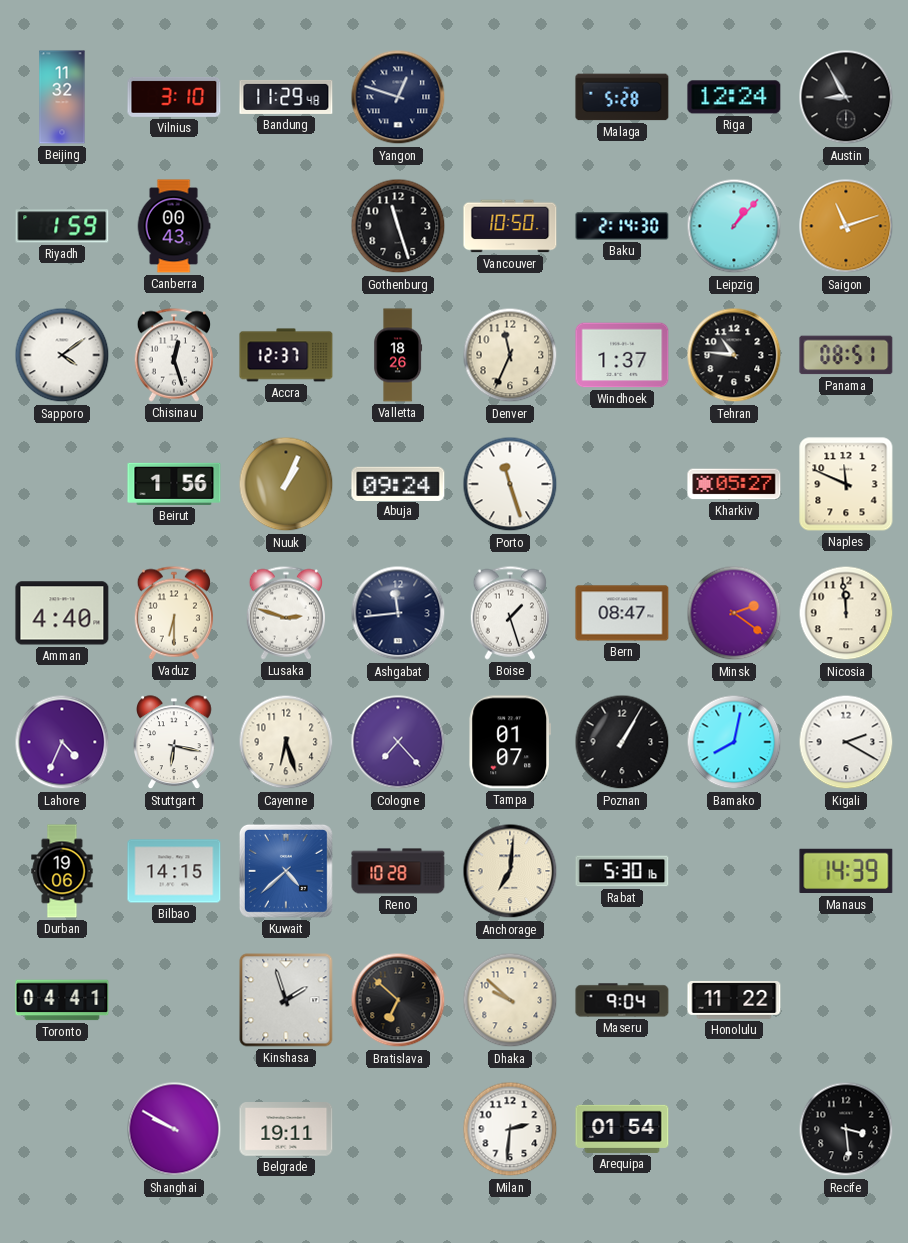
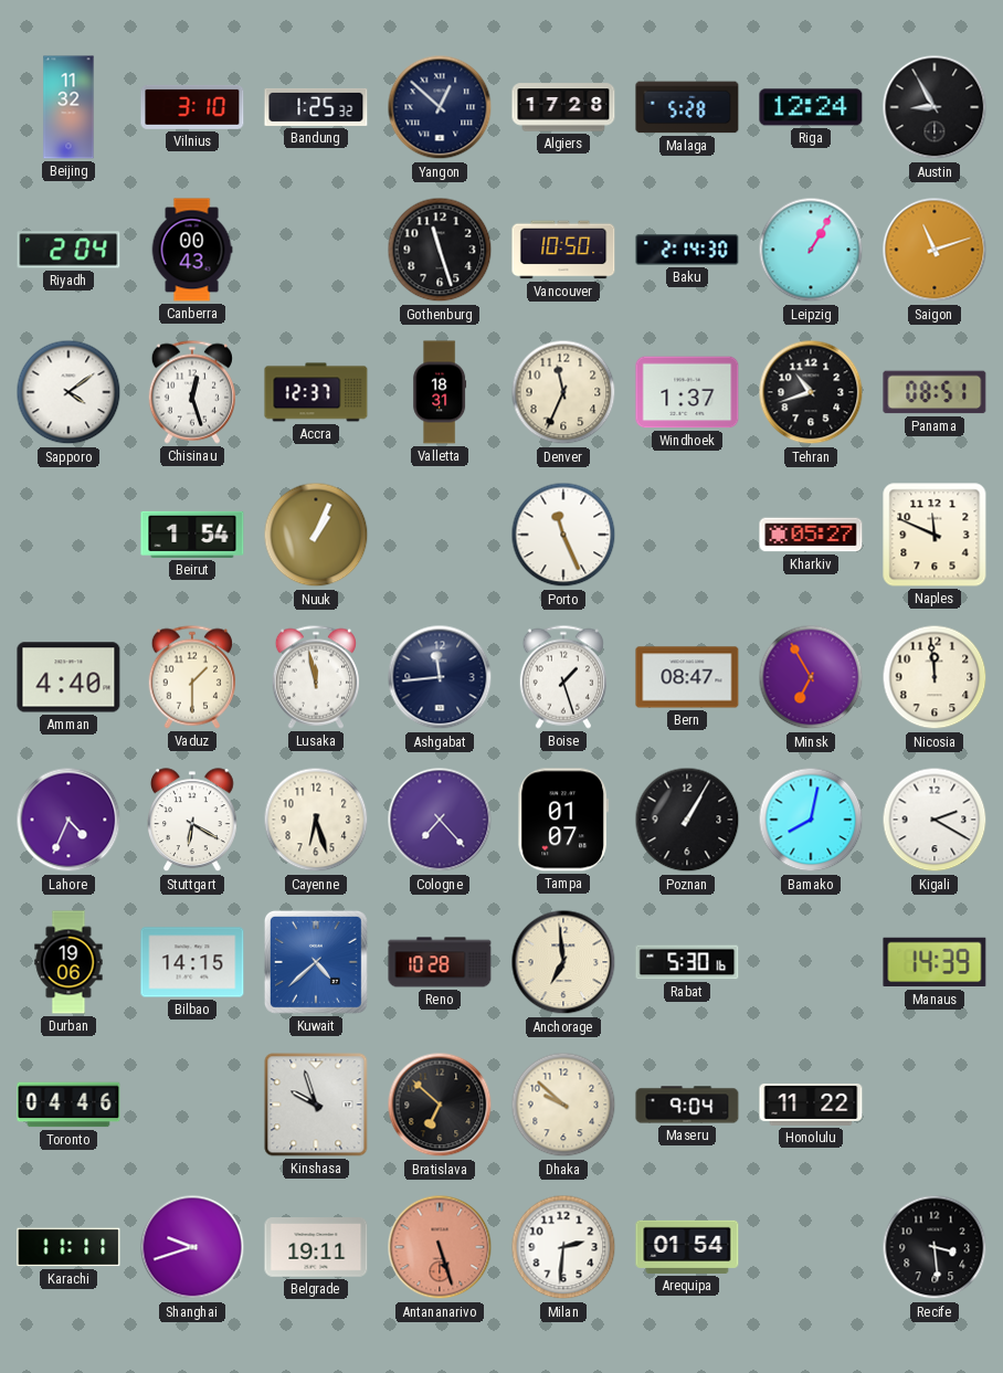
Bandung: 11:29 -> 1:25
Yangon: 12:48 -> 12:52
Algiers: none -> 17:28
Riyadh: 1:59 -> 2:04
Leipzig: 1:07 -> 1:05
Valletta: 18:26 -> 18:31
Tehran: 10:46 -> 10:42
Beirut: 1:56 -> 1:54
Abuja: 09:24 -> none
Porto: 11:27 -> 11:26
Vaduz: 6:30 -> 1:30
Lusaka: 2:48 -> 11:58
Minsk: 2:21 -> 6:55
Stuttgart: 6:17 -> 6:20
Anchorage: 7:01 -> 6:59
Toronto: 04:41 -> 04:46
Kinshasa: 1:57 -> 9:57
Karachi: none -> 11:11
Shanghai: 9:50 -> 9:42
Antananarivo: none -> 5:27
